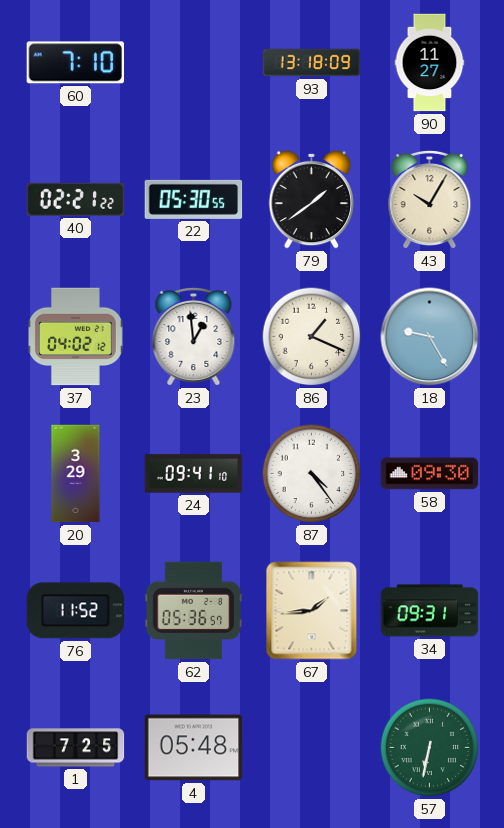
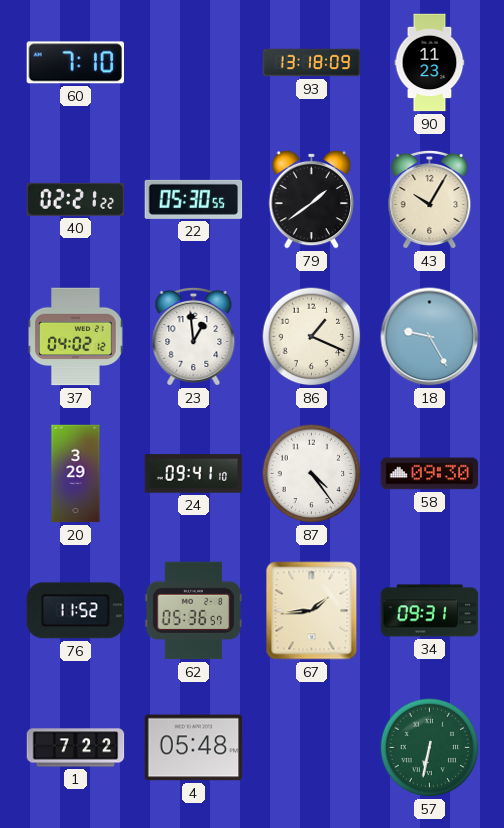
90: 11:27 -> 11:23
1: 7:25 -> 7:22
